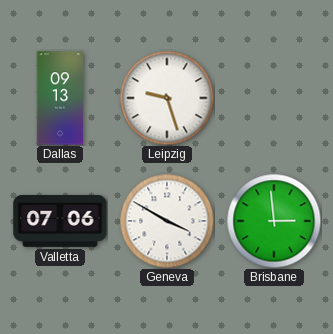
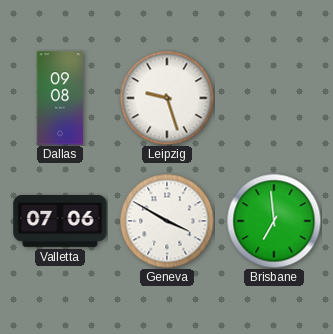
Dallas: 09:13 -> 09:08
Brisbane: 2:59 -> 6:59
